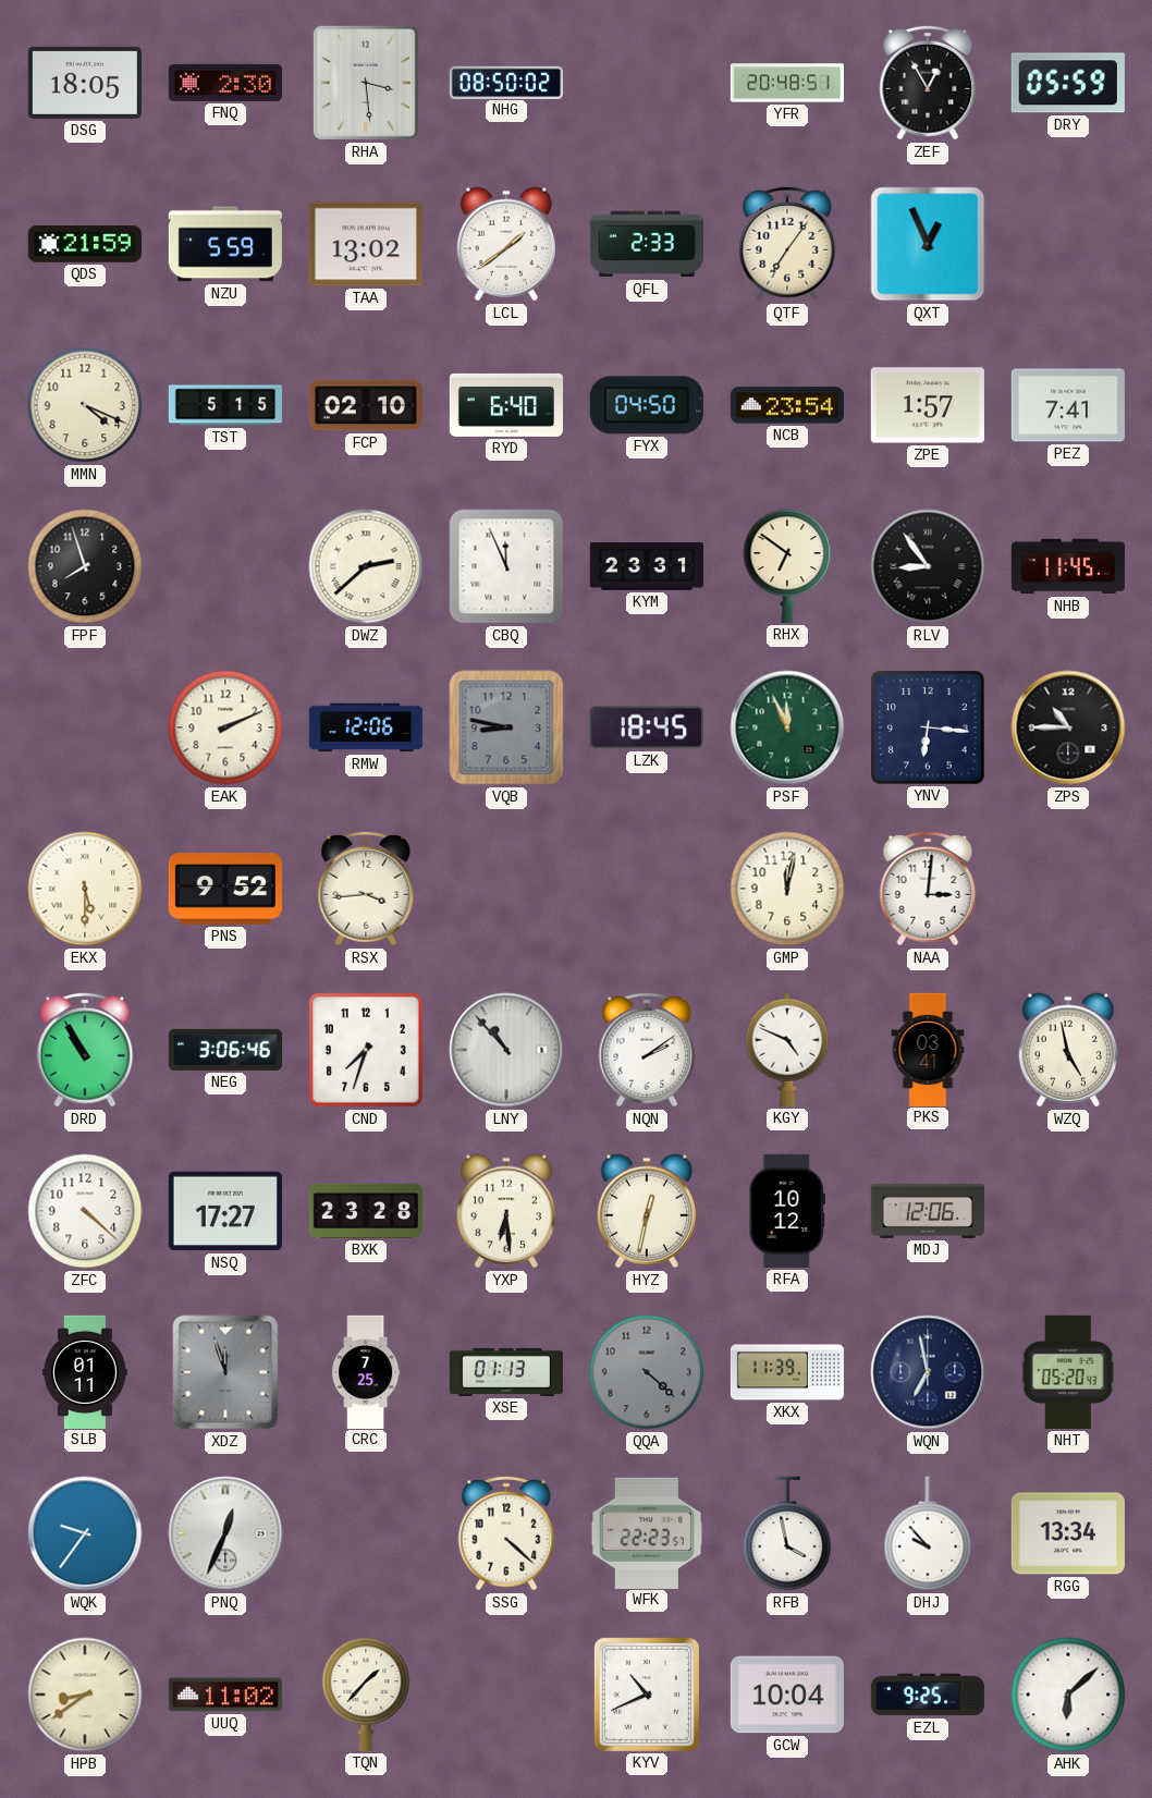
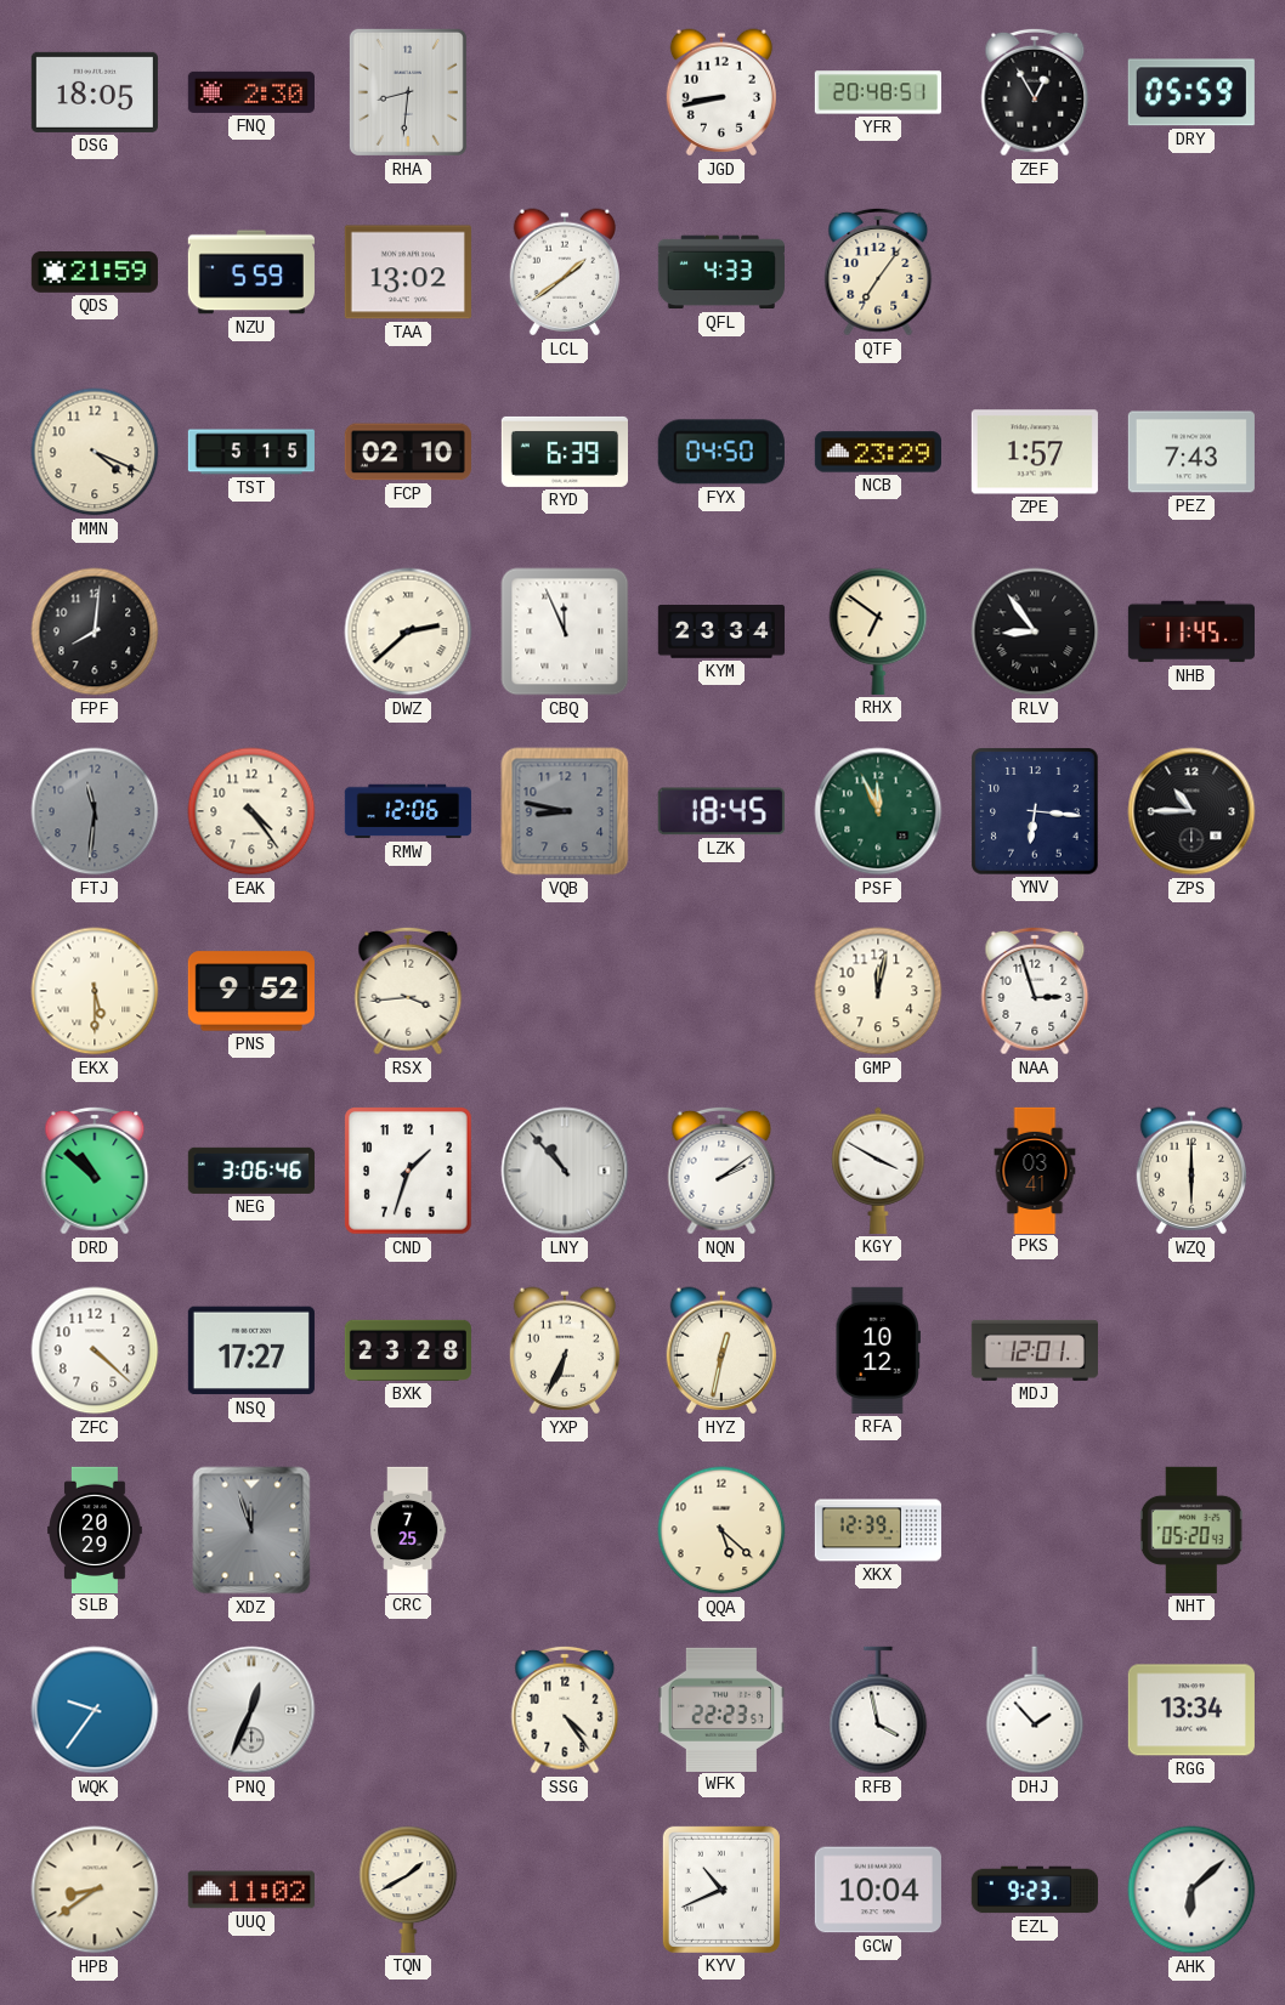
RHA: 3:29 -> 8:31
NHG: 08:50 -> none
JGD: none -> 8:43
QFL: 2:33 -> 4:33
QXT: 12:56 -> none
RYD: 6:40 -> 6:39
NCB: 23:54 -> 23:29
PEZ: 7:41 -> 7:43
FPF: 7:57 -> 8:01
KYM: 23:31 -> 23:34
FTJ: none -> 11:31
EAK: 2:11 -> 4:24
NAA: 3:01 -> 2:57
DRD: 10:55 -> 10:52
CND: 7:33 -> 1:33
KGY: 4:49 -> 3:50
WZQ: 4:58 -> 6:00
YXP: 6:29 -> 6:34
MDJ: 12:06 -> 12:01
SLB: 01:11 -> 20:29
XSE: 01:13 -> none
QQA: 4:22 -> 5:22
QQA dial: grey -> cream
XKX: 11:39 -> 12:39
WQN: 6:58 -> none
SSG: 4:22 -> 4:24
DHJ: 9:53 -> 1:53
TQN: 1:37 -> 1:40
EZL: 9:25 -> 9:23
